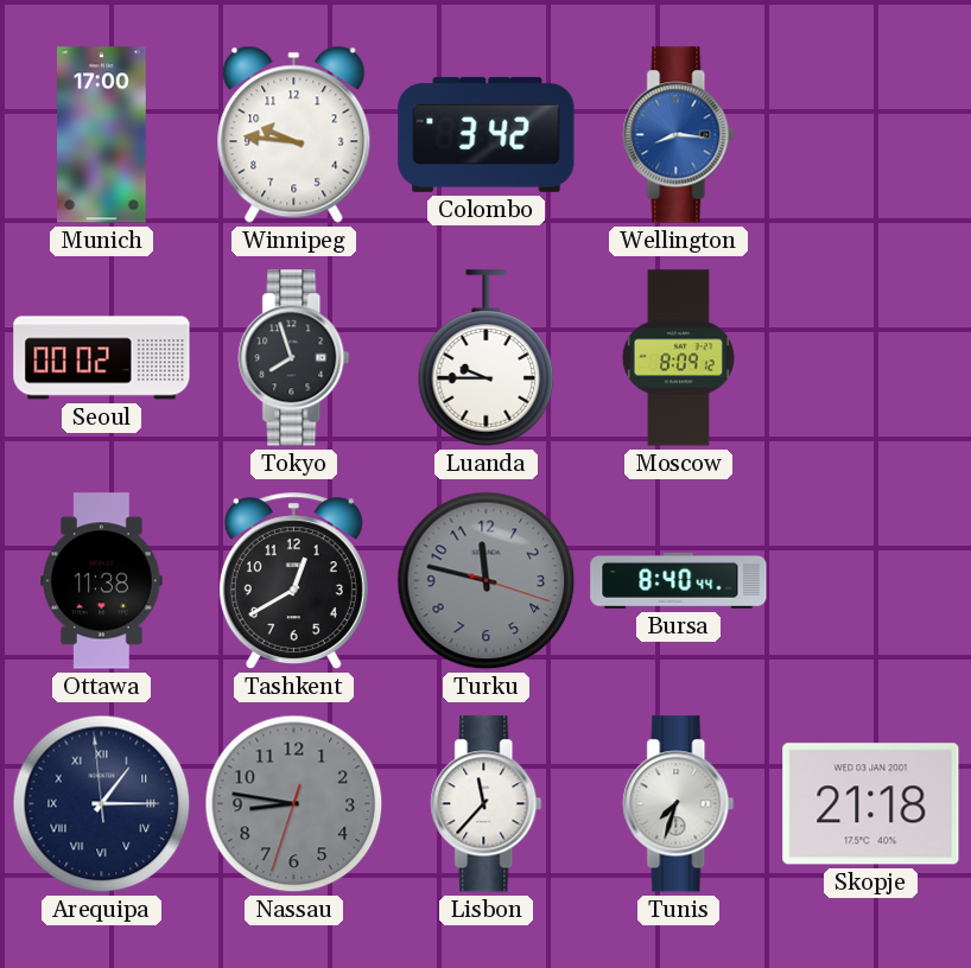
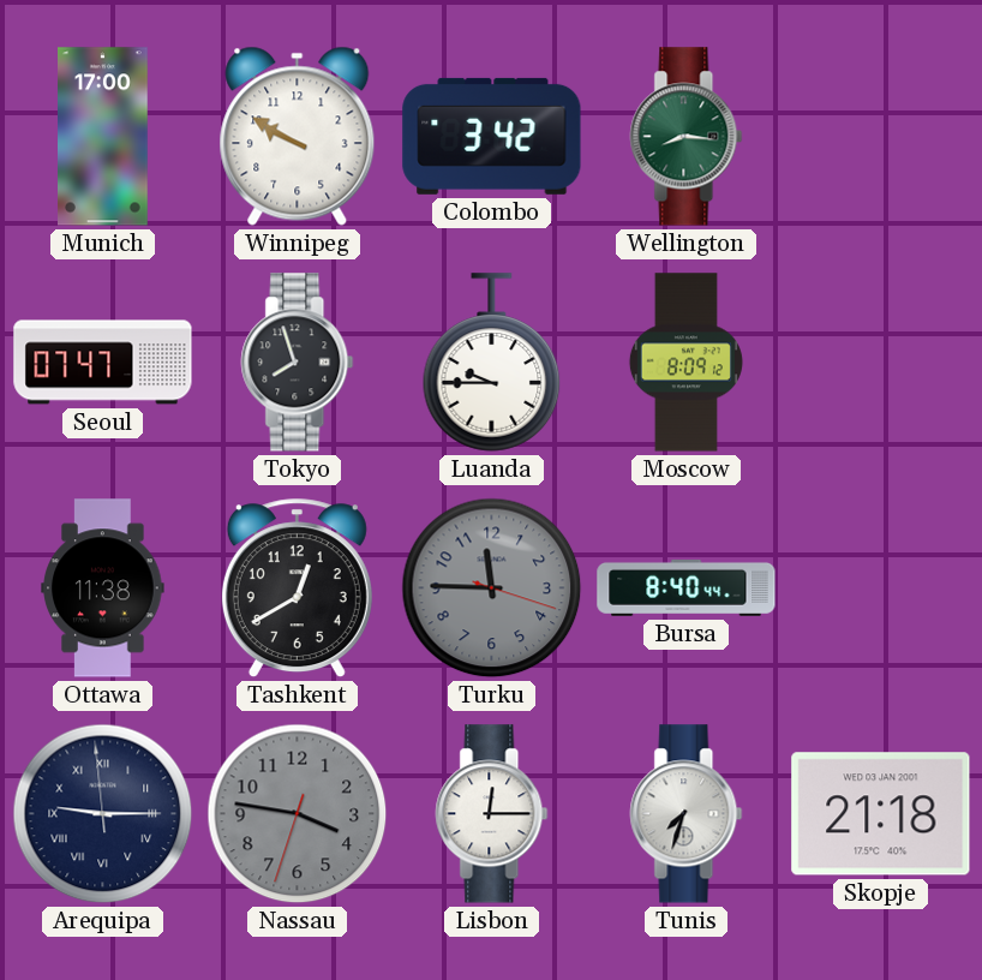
Winnipeg: 9:46 -> 9:50
Wellington dial: blue -> green
Seoul: 00:02 -> 07:47
Turku: 11:47 -> 11:45
Arequipa: 1:14 -> 9:14
Nassau: 8:46 -> 3:46
Lisbon: 11:37 -> 12:15
